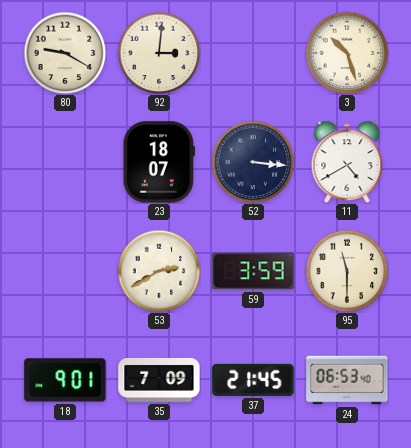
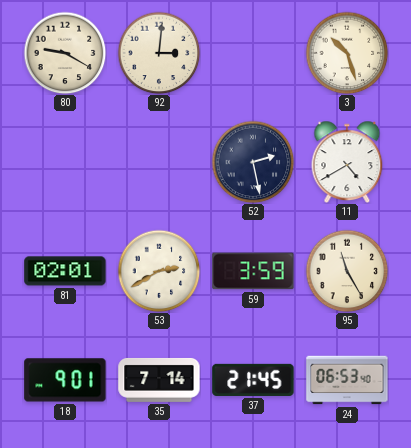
23: 18:07 -> none
52: 3:16 -> 2:28
81: none -> 02:01
95: 11:30 -> 11:25
35: 7:09 -> 7:14
